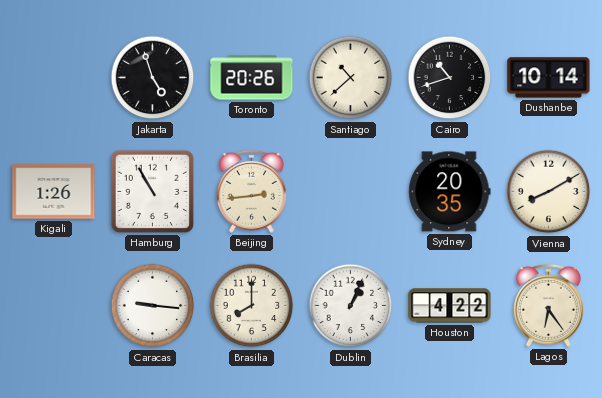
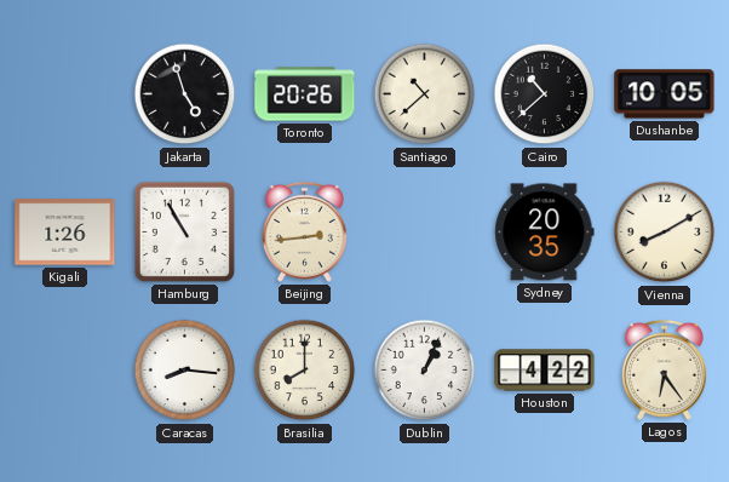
Cairo: 10:42 -> 10:38
Dushanbe: 10:14 -> 10:05
Caracas: 9:16 -> 8:16
